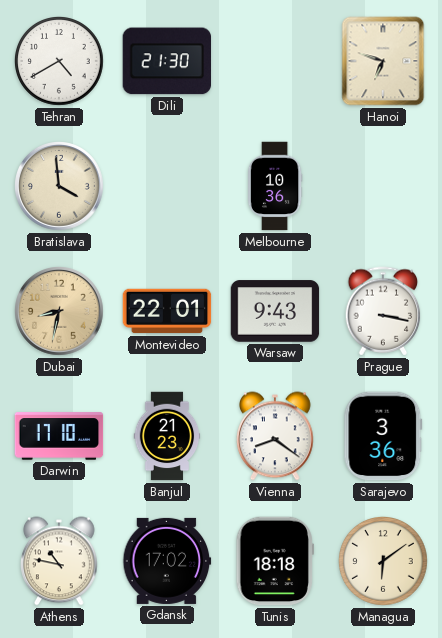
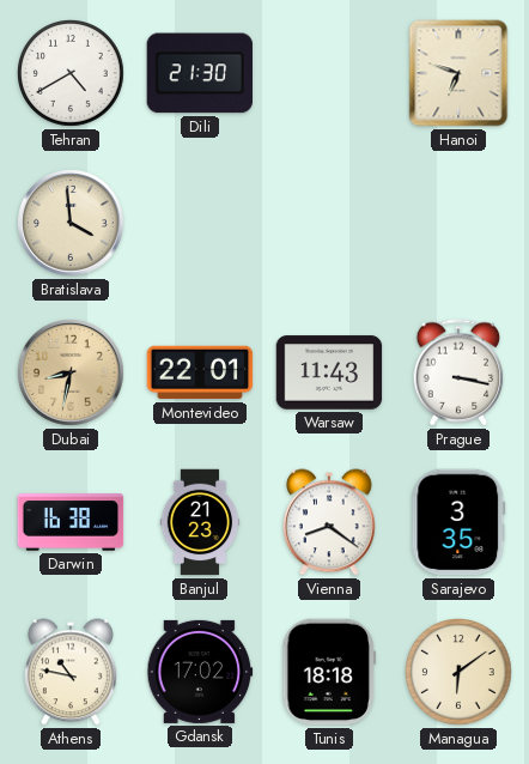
Melbourne: 10:36 -> none
Warsaw: 9:43 -> 11:43
Darwin: 17:10 -> 16:38
Sarajevo: 3:36 -> 3:35
